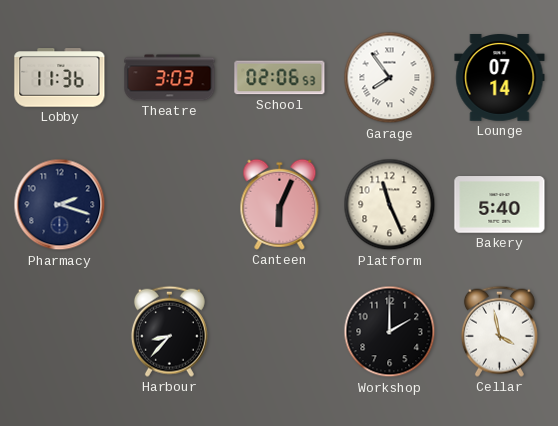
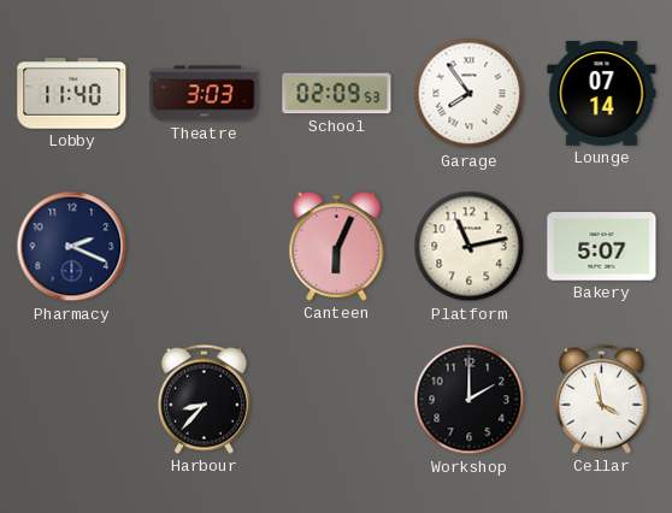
Lobby: 11:36 -> 11:40
School: 02:06 -> 02:09
Pharmacy: 2:18 -> 2:19
Platform: 11:26 -> 11:13
Bakery: 5:40 -> 5:07
